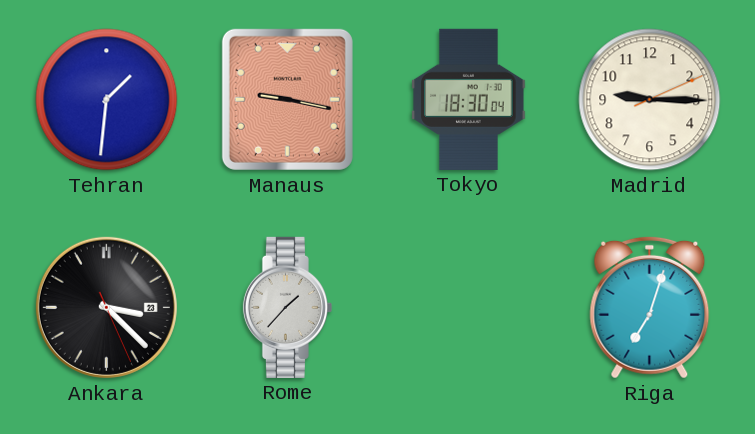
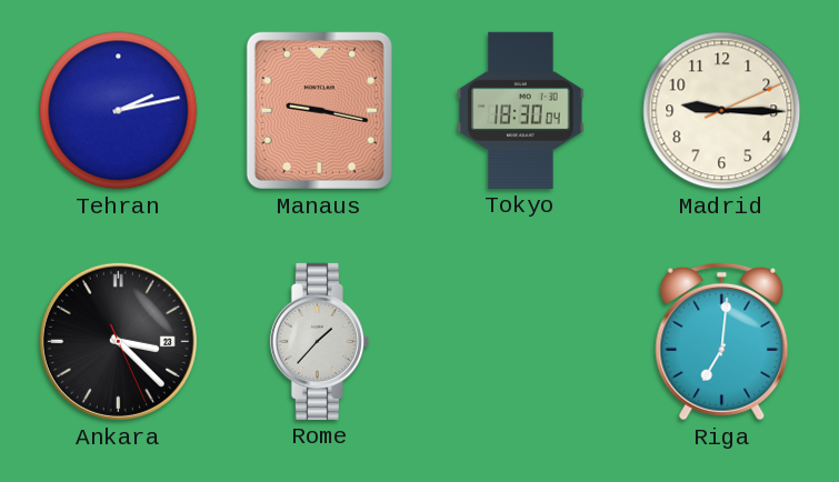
Tehran: 1:31 -> 2:13
Riga: 7:03 -> 7:01
